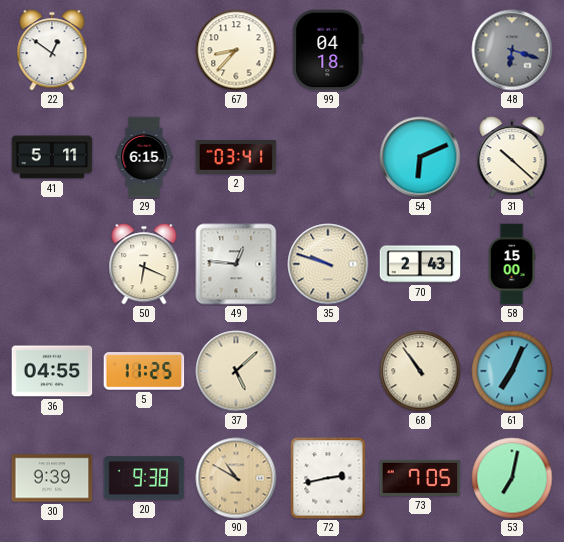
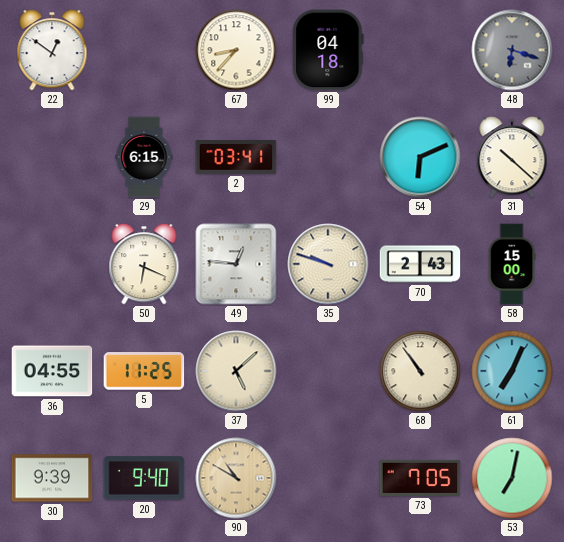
41: 5:11 -> none
20: 9:38 -> 9:40
72: 2:43 -> none
